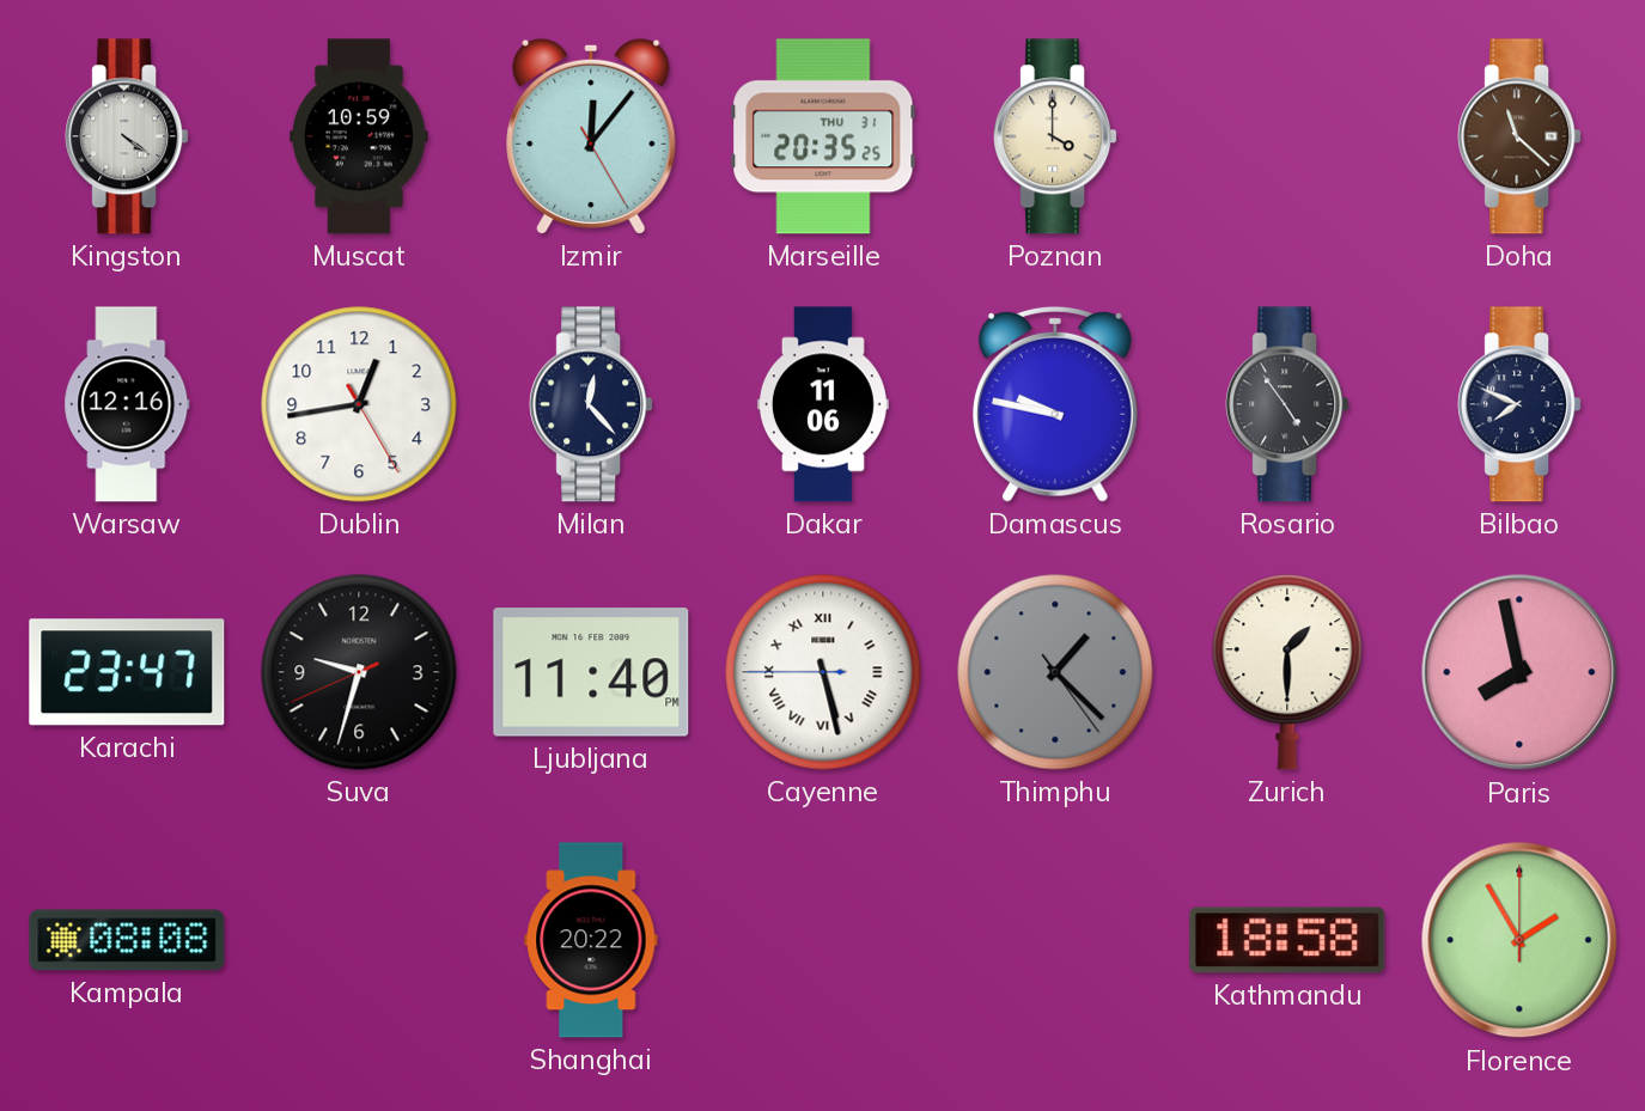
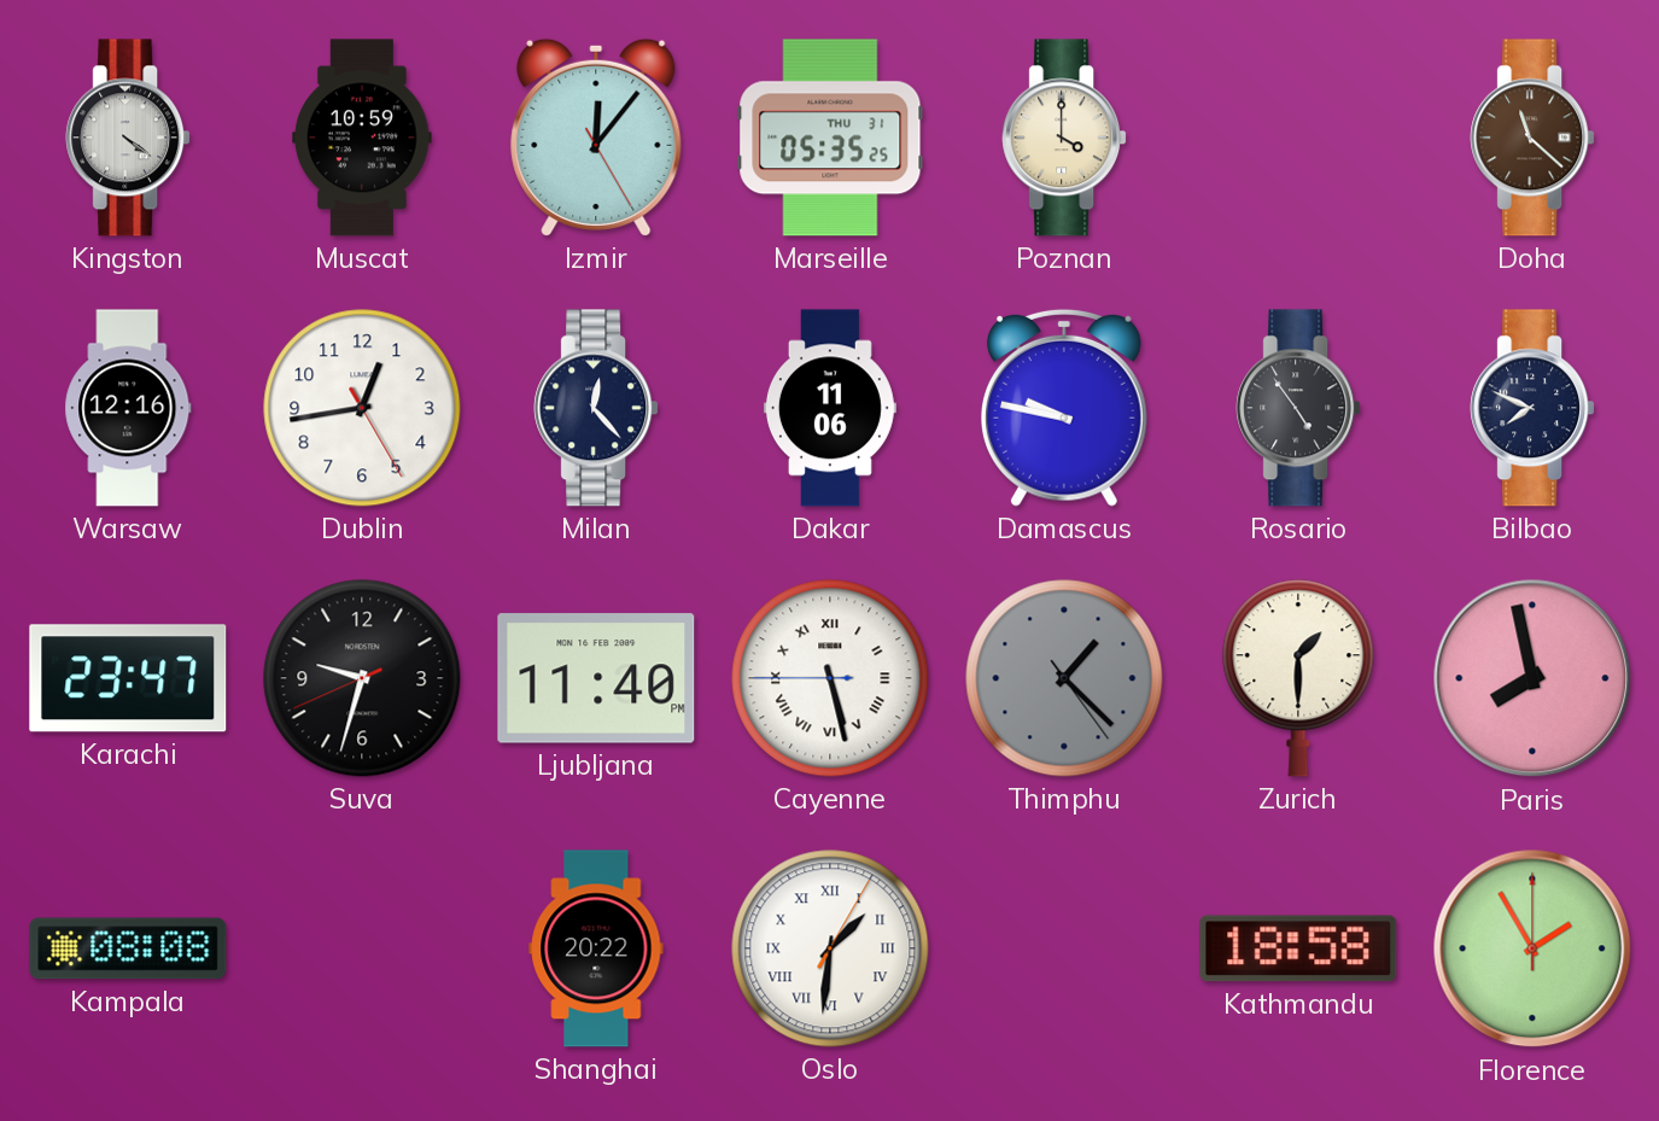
Marseille: 20:35 -> 05:35
Oslo: none -> 1:31
